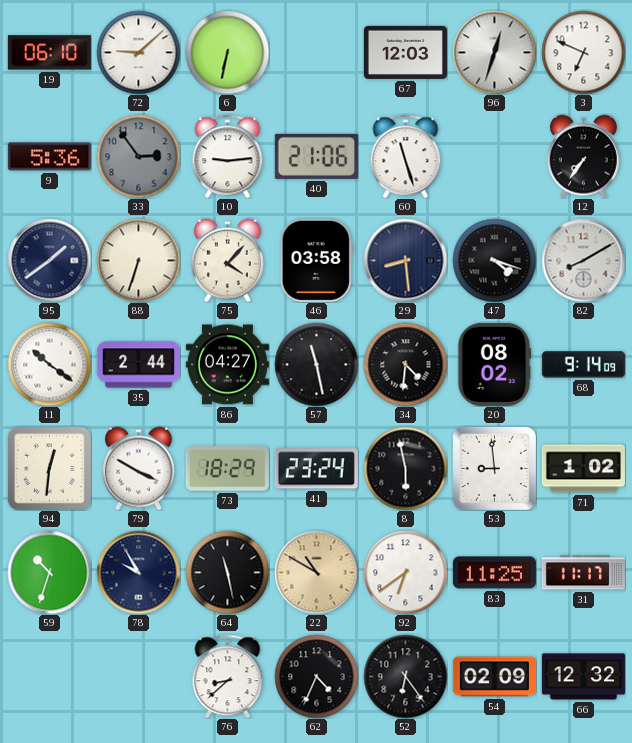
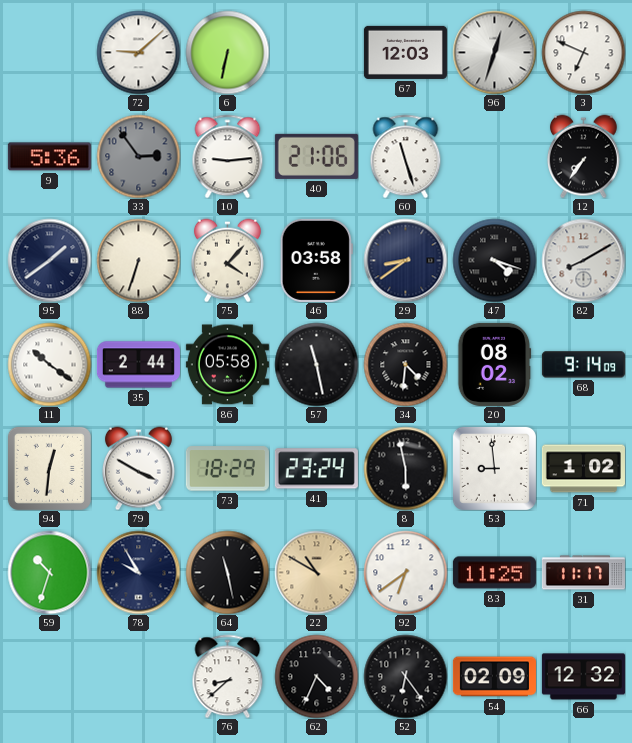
19: 06:10 -> none
29: 8:29 -> 8:39
86: 04:27 -> 05:58
